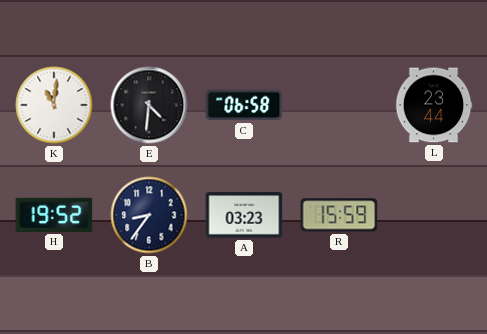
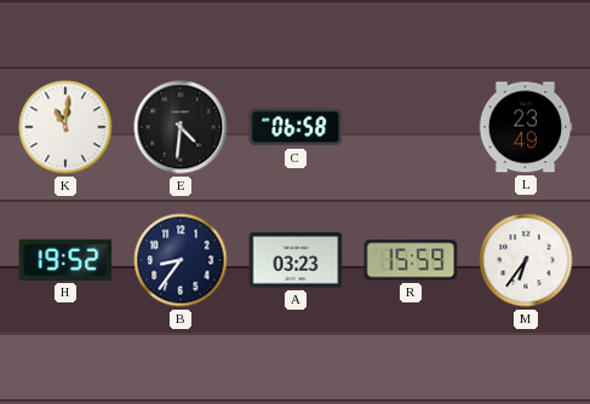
L: 23:44 -> 23:49
M: none -> 6:36
